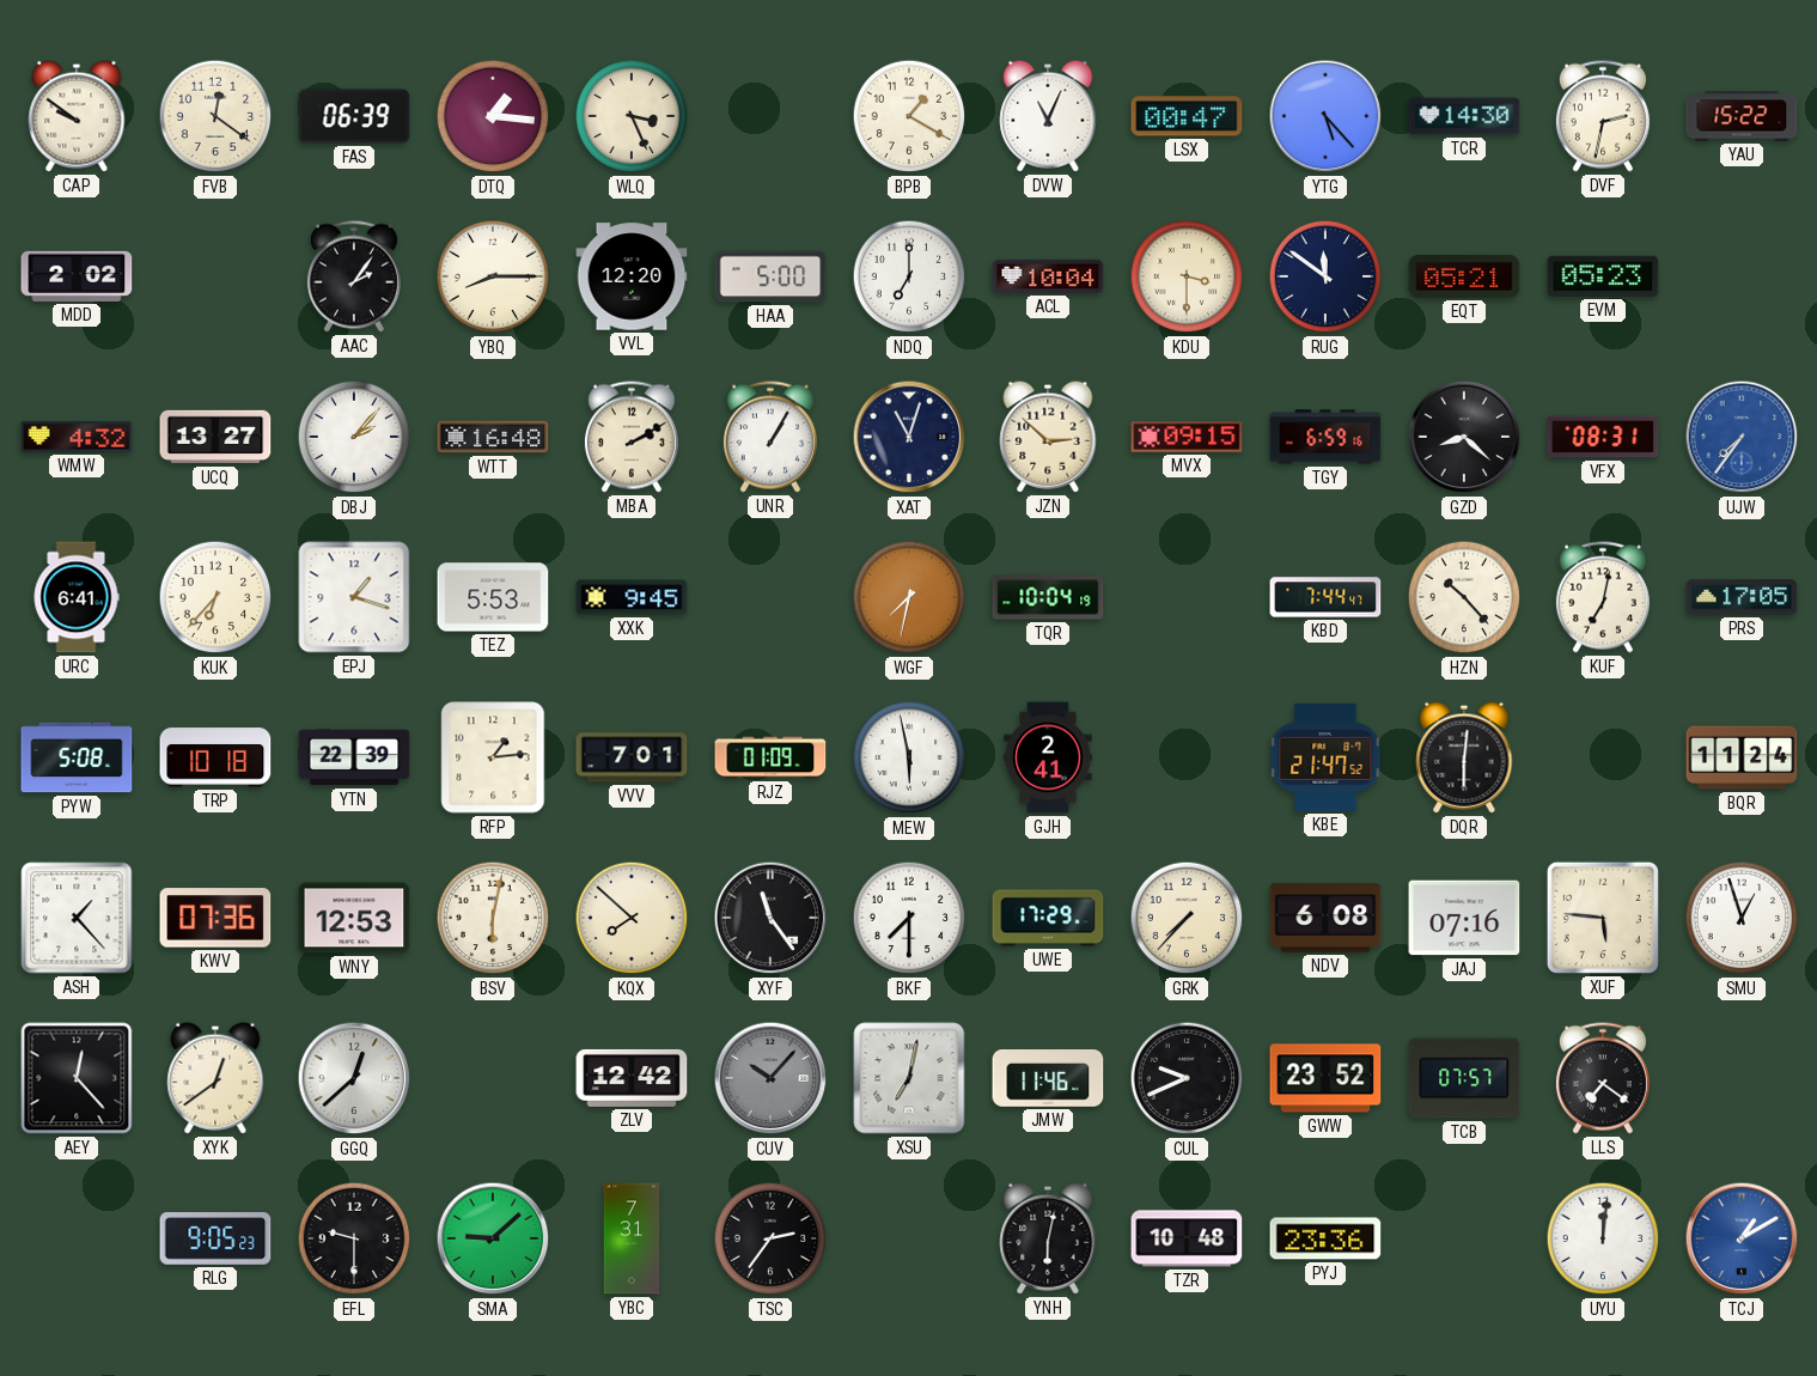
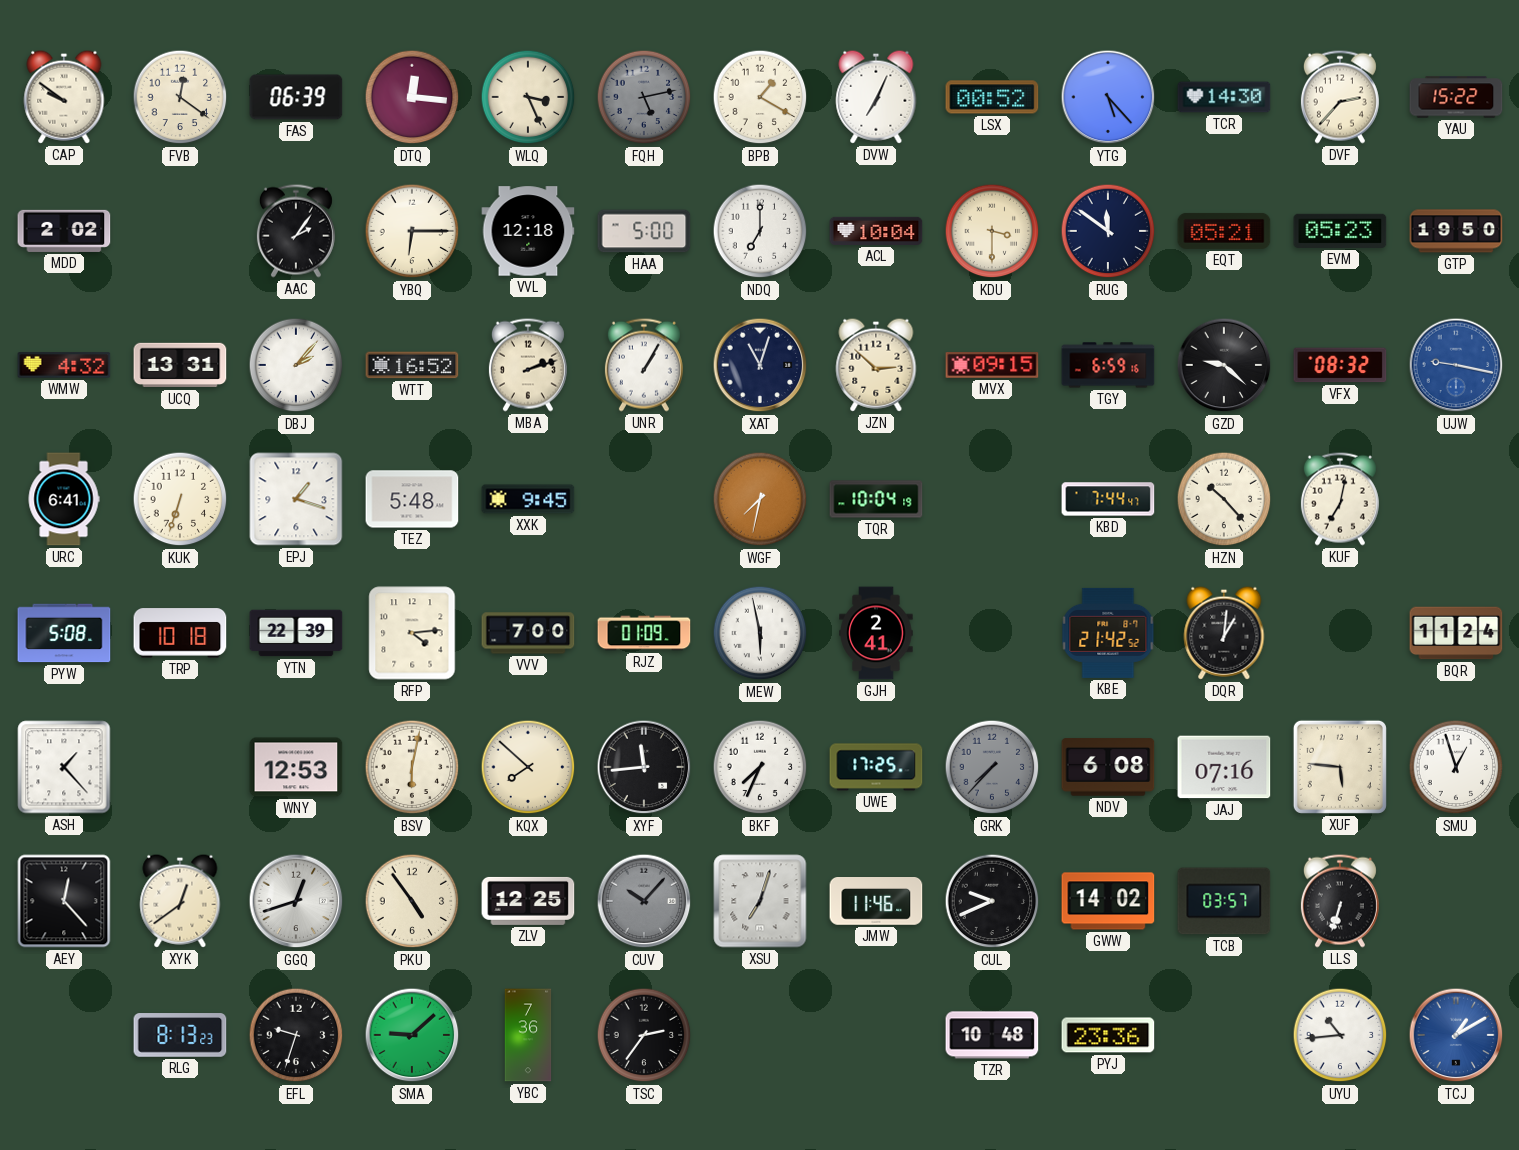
DTQ: 1:16 -> 12:16
FQH: none -> 5:13
DVW: 11:04 -> 7:04
LSX: 00:47 -> 00:52
DVF: 2:32 -> 2:37
YBQ: 8:15 -> 6:15
VVL: 12:20 -> 12:18
GTP: none -> 19:50
UCQ: 13:27 -> 13:31
WTT: 16:48 -> 16:52
MBA: 2:10 -> 2:12
GZD: 8:22 -> 9:22
VFX: 08:31 -> 08:32
UJW: 7:36 -> 9:17
KUK: 6:37 -> 6:33
TEZ: 5:53 -> 5:48
PRS: 17:05 -> none
RFP: 1:14 -> 4:14
VVV: 7:01 -> 7:00
KBE: 21:47 -> 21:42
DQR: 6:01 -> 1:01
KWV: 07:36 -> none
XYF: 11:24 -> 11:44
BKF: 7:30 -> 7:34
UWE: 17:29 -> 17:25
GRK dial: cream -> grey
GGQ: 12:38 -> 12:42
PKU: none -> 4:54
ZLV: 12:42 -> 12:25
XSU: 7:02 -> 7:03
GWW: 23:52 -> 14:02
TCB: 07:57 -> 03:57
LLS: 7:21 -> 6:33
RLG: 9:05 -> 8:13
EFL: 9:30 -> 9:33
YBC: 7:31 -> 7:36
YNH: 6:02 -> none
UYU: 12:01 -> 10:44
